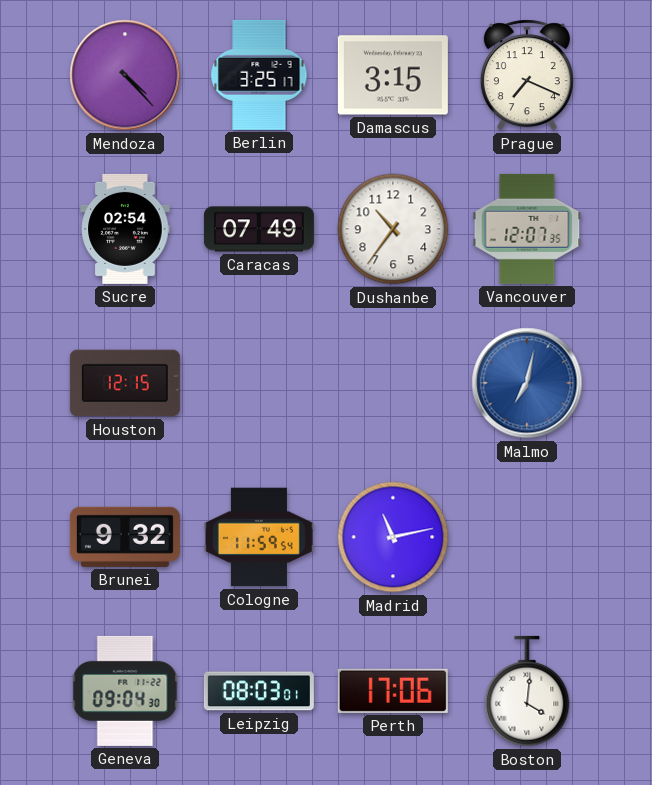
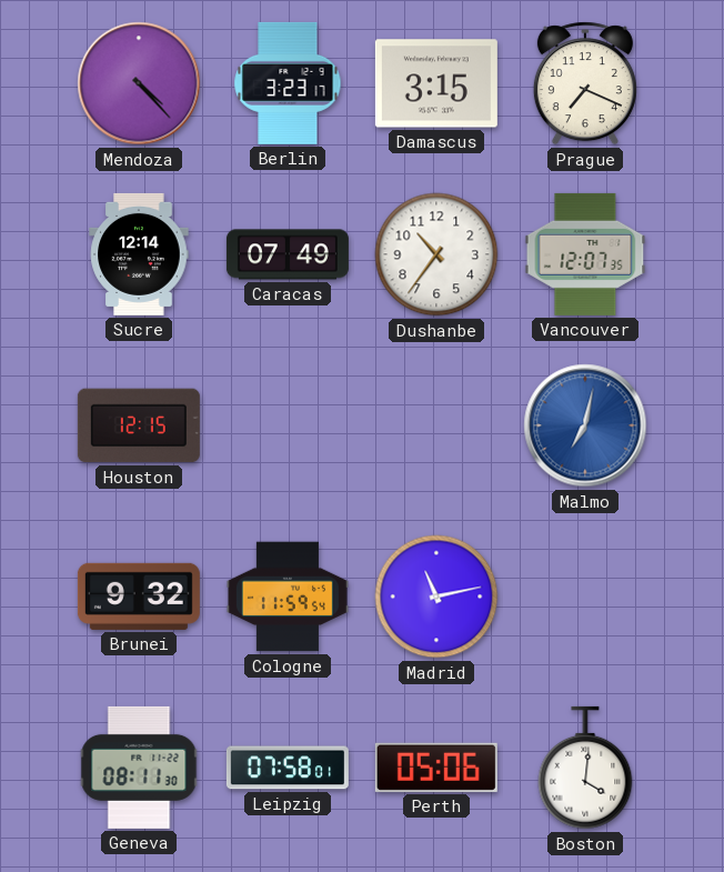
Berlin: 3:25 -> 3:23
Sucre: 02:54 -> 12:14
Geneva: 09:04 -> 08:11
Leipzig: 08:03 -> 07:58
Perth: 17:06 -> 05:06
